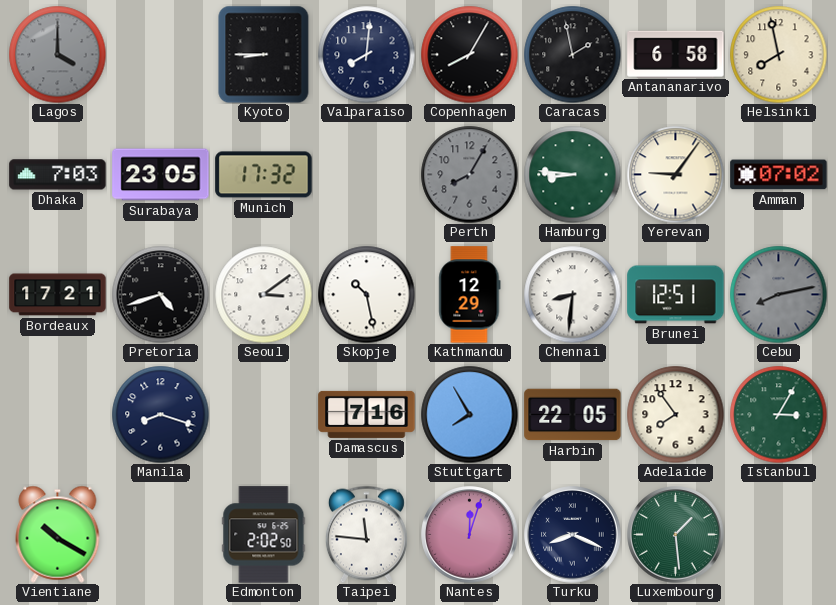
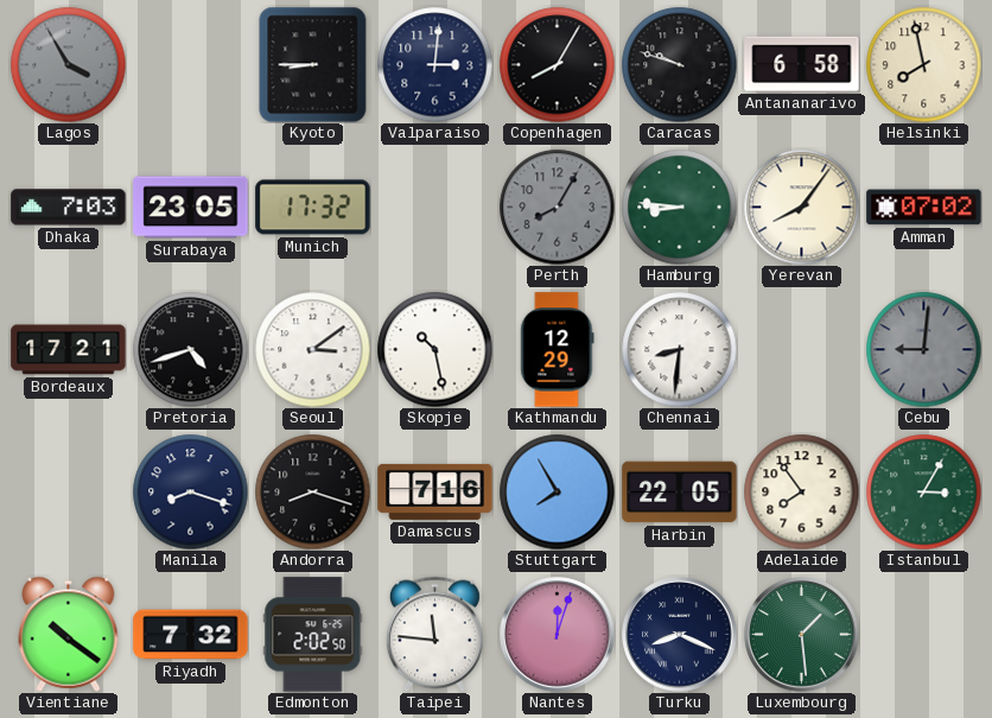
Lagos: 4:00 -> 3:55
Valparaiso: 8:01 -> 3:01
Caracas: 1:58 -> 9:48
Yerevan: 9:06 -> 8:06
Brunei: 12:51 -> none
Cebu: 8:13 -> 9:01
Andorra: none -> 8:18
Vientiane: 10:20 -> 10:21
Riyadh: none -> 7:32
